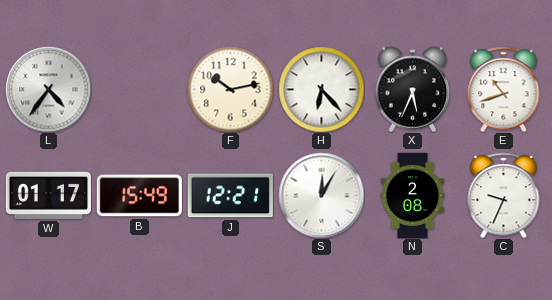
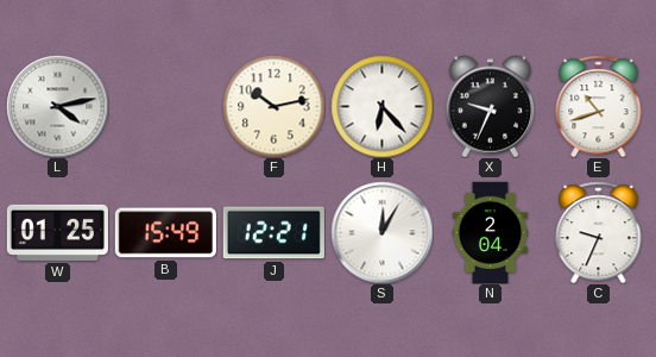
L: 4:36 -> 4:13
X: 5:34 -> 9:34
W: 01:17 -> 01:25
N: 2:08 -> 2:04
